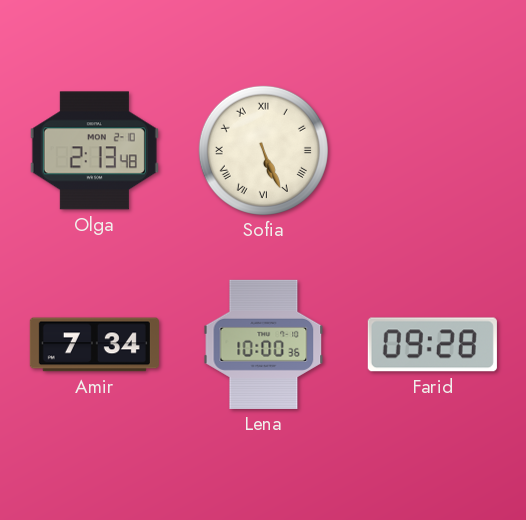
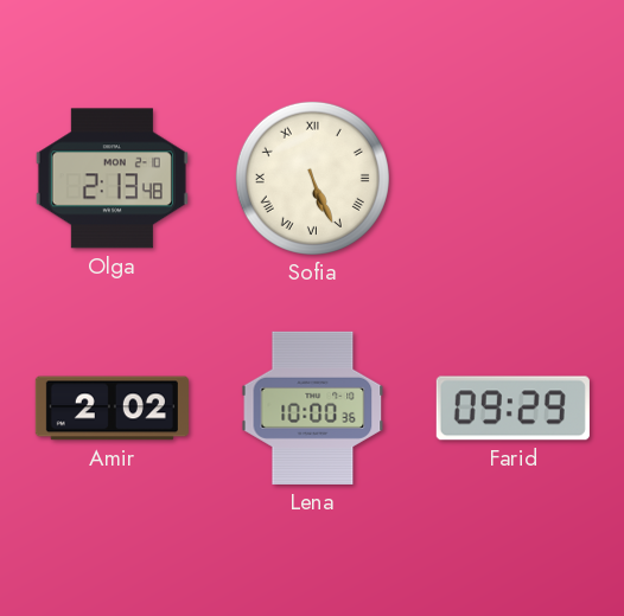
Amir: 7:34 -> 2:02
Farid: 09:28 -> 09:29
